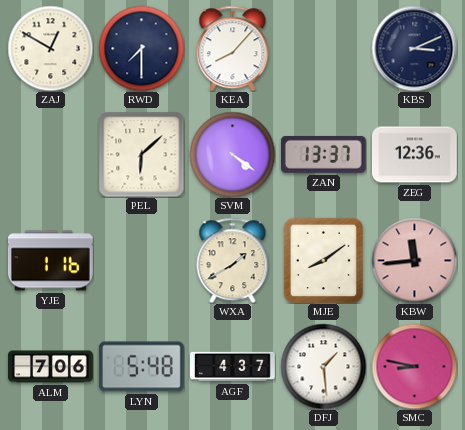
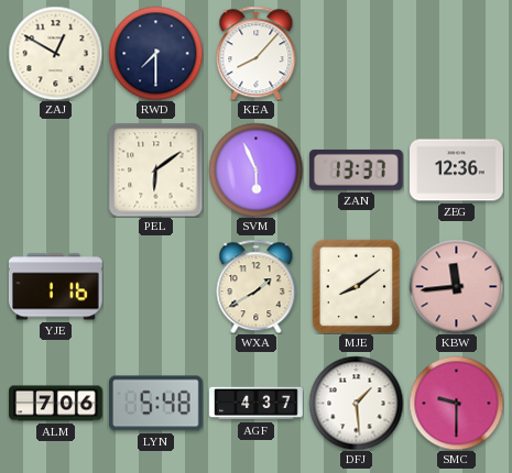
KBS: 3:11 -> none
PEL: 6:08 -> 6:09
SVM: 4:21 -> 5:56
SMC: 8:47 -> 9:30
